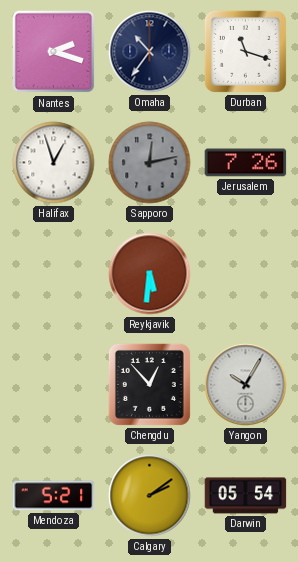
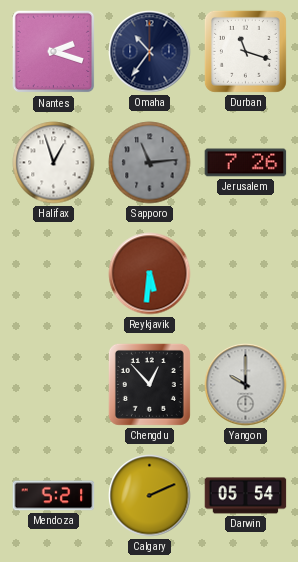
Sapporo: 12:13 -> 11:14
Yangon: 10:05 -> 10:00
Calgary: 2:09 -> 2:11
